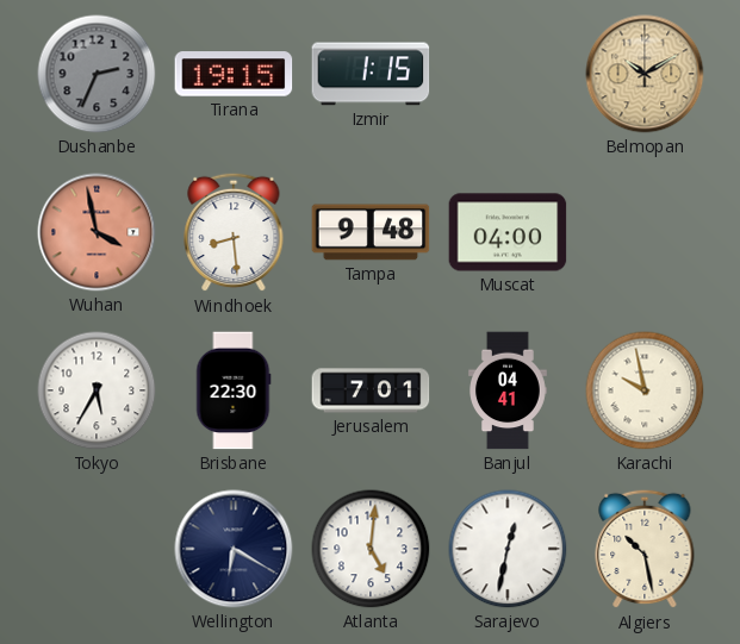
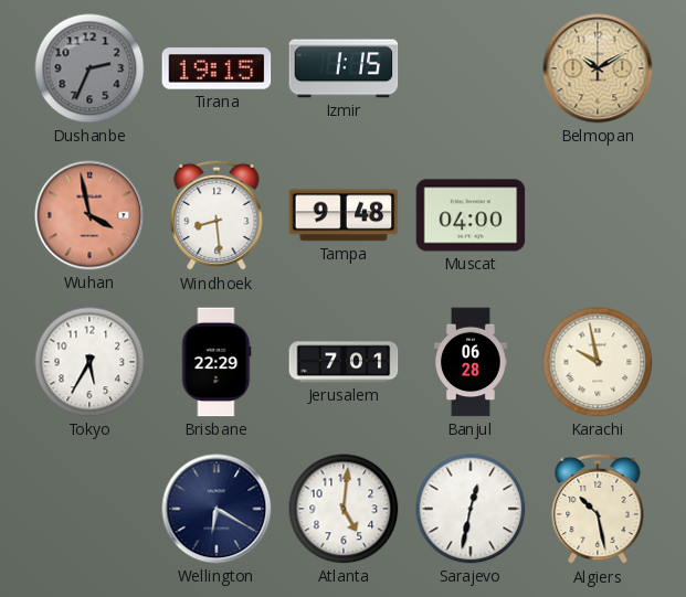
Brisbane: 22:30 -> 22:29
Banjul: 04:41 -> 06:28
